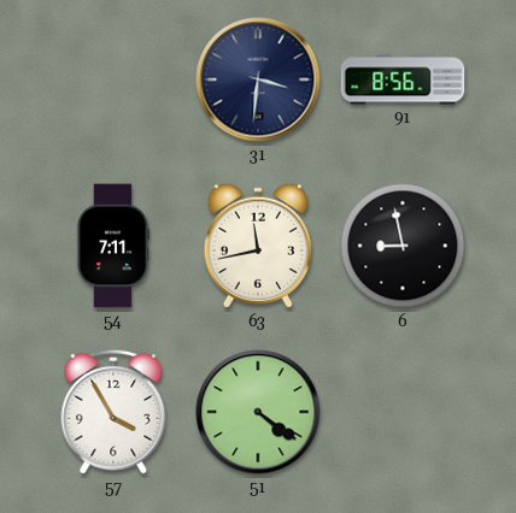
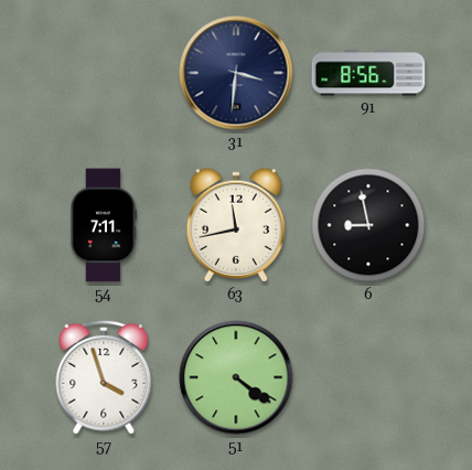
57: 3:55 -> 3:57
